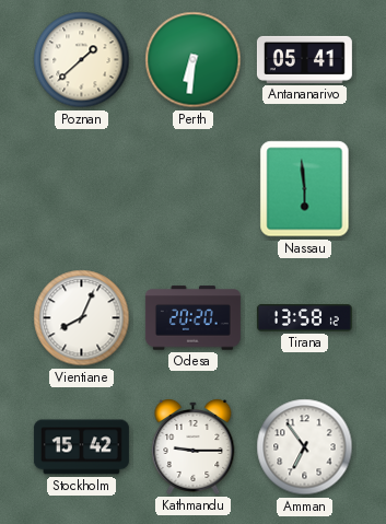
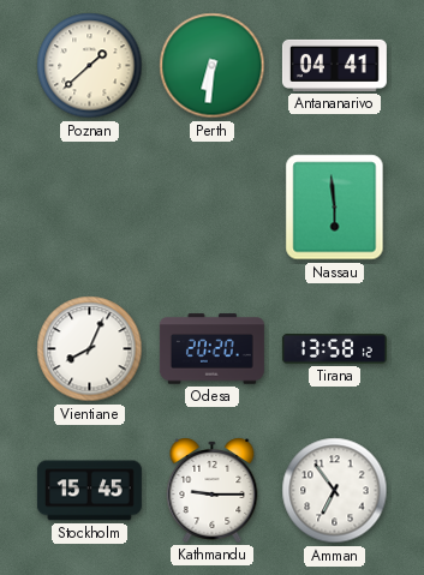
Antananarivo: 05:41 -> 04:41
Stockholm: 15:42 -> 15:45
